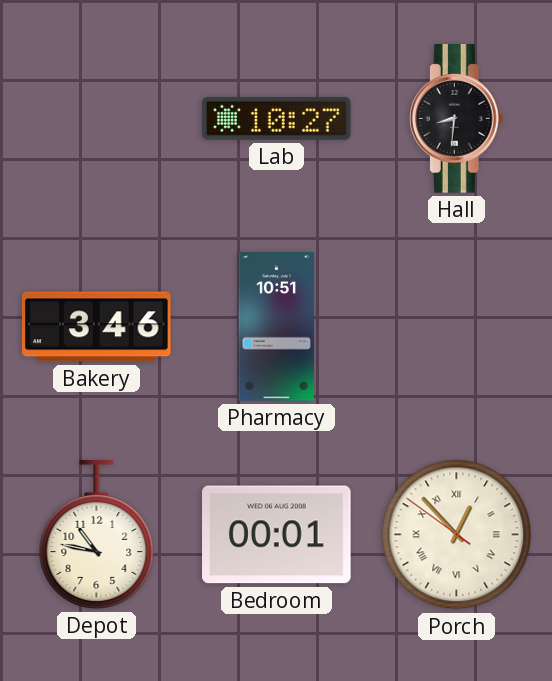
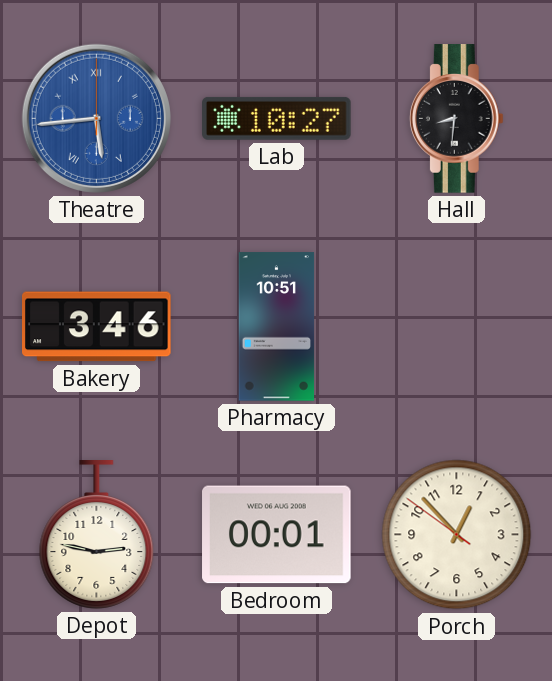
Theatre: none -> 5:44
Depot: 10:47 -> 2:47
Porch numerals: Roman -> Arabic
